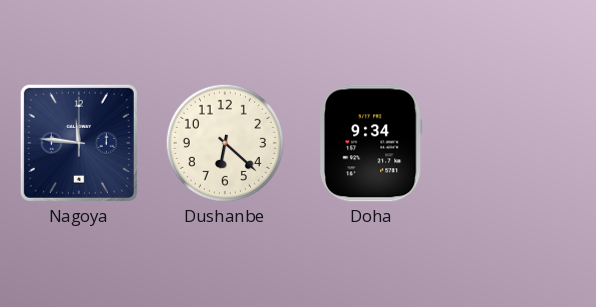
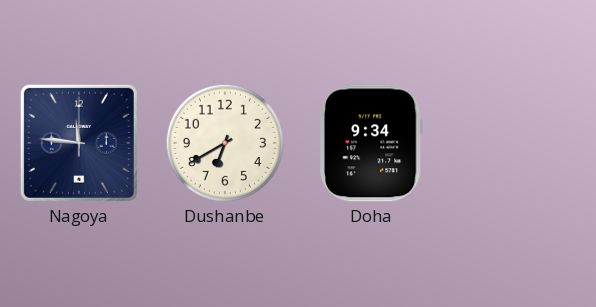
Dushanbe: 6:22 -> 6:40
